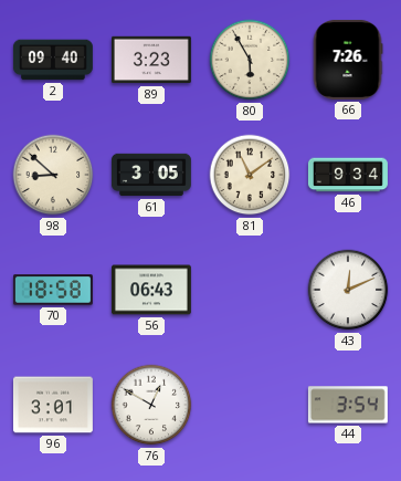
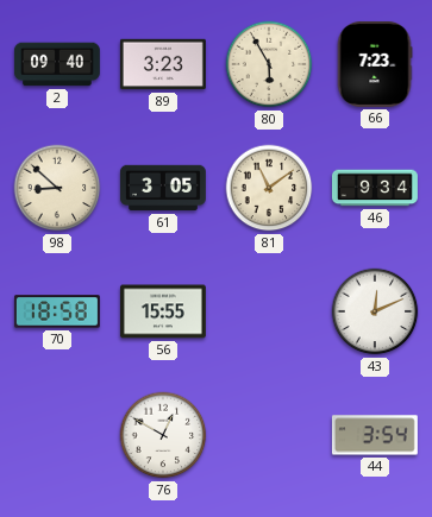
66: 7:26 -> 7:23
56: 06:43 -> 15:55
96: 3:01 -> none
